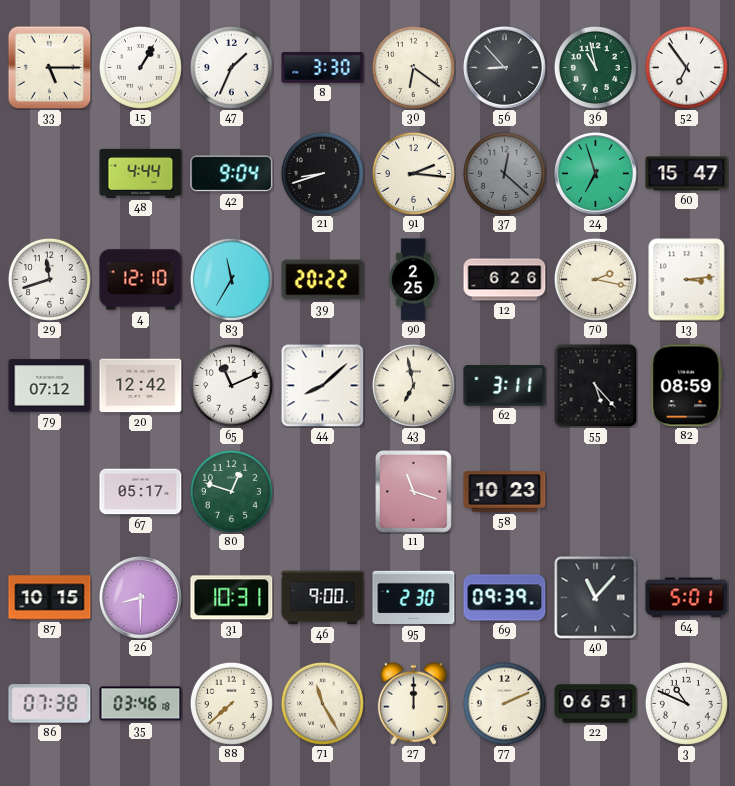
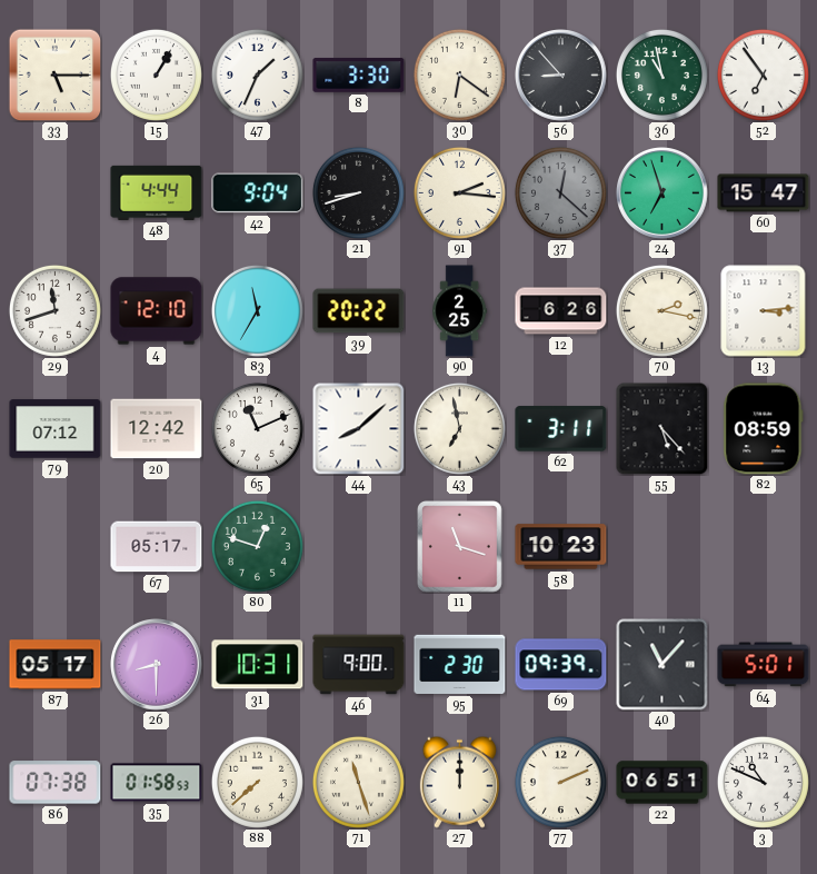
87: 10:15 -> 05:17
35: 03:46 -> 01:58
71: 11:25 -> 11:27
